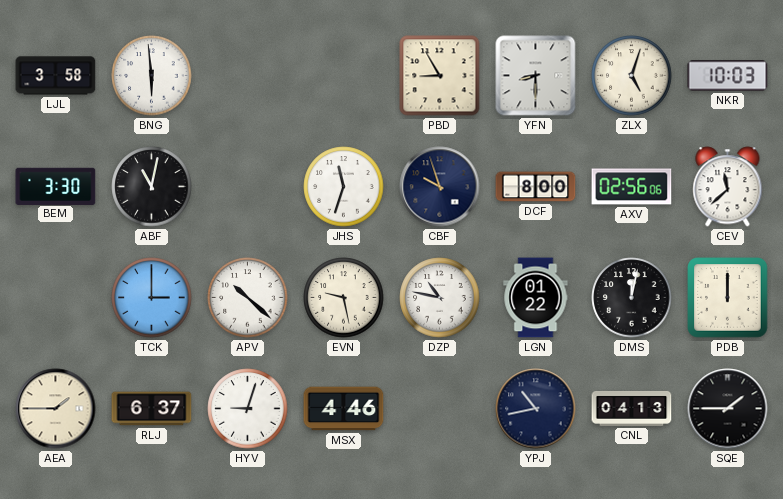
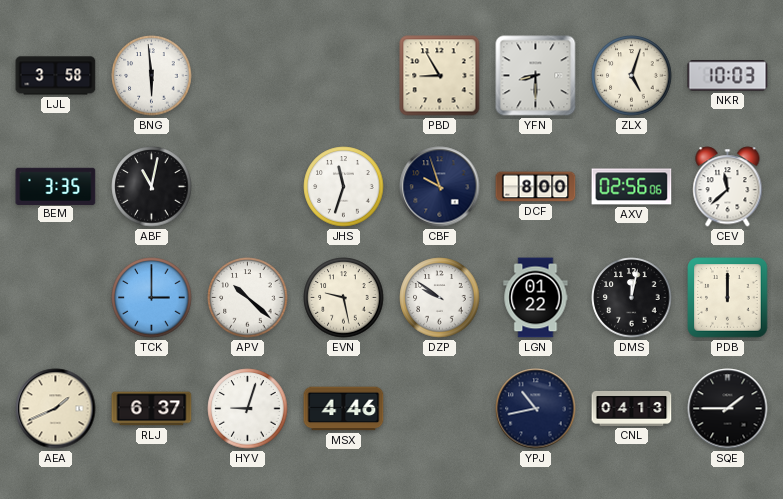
BEM: 3:30 -> 3:35
DZP: 10:47 -> 9:51
AEA: 1:45 -> 1:41
